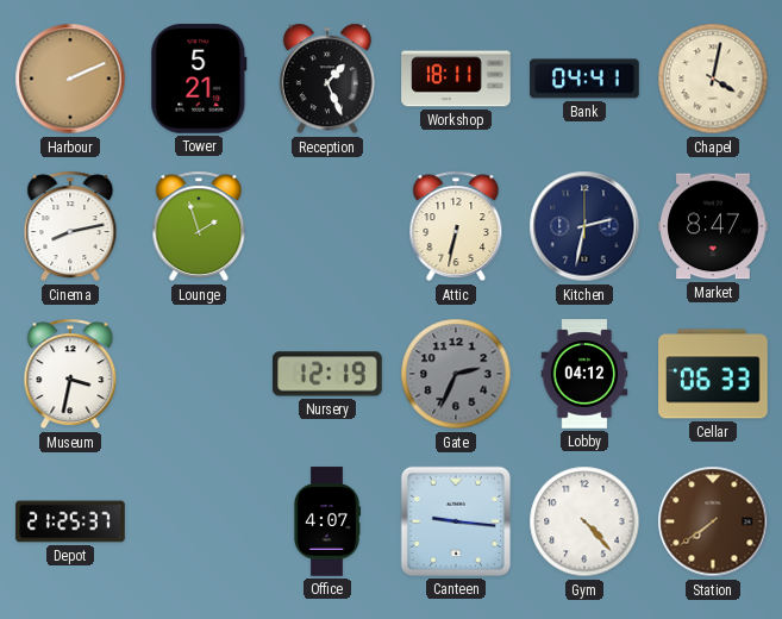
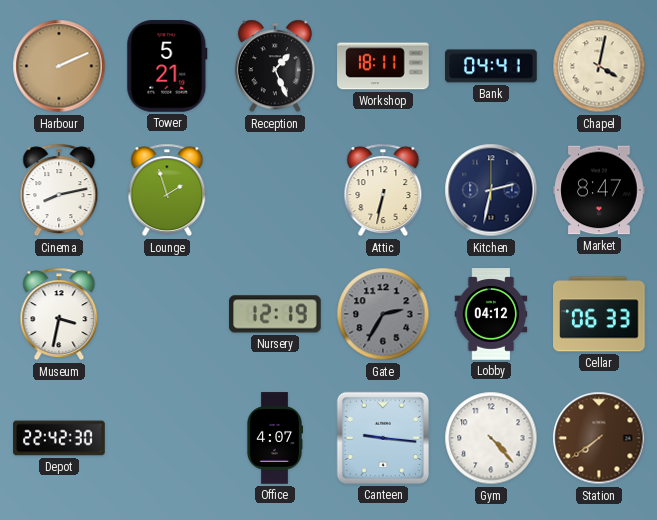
Gate: 2:34 -> 2:35
Depot: 21:25 -> 22:42
